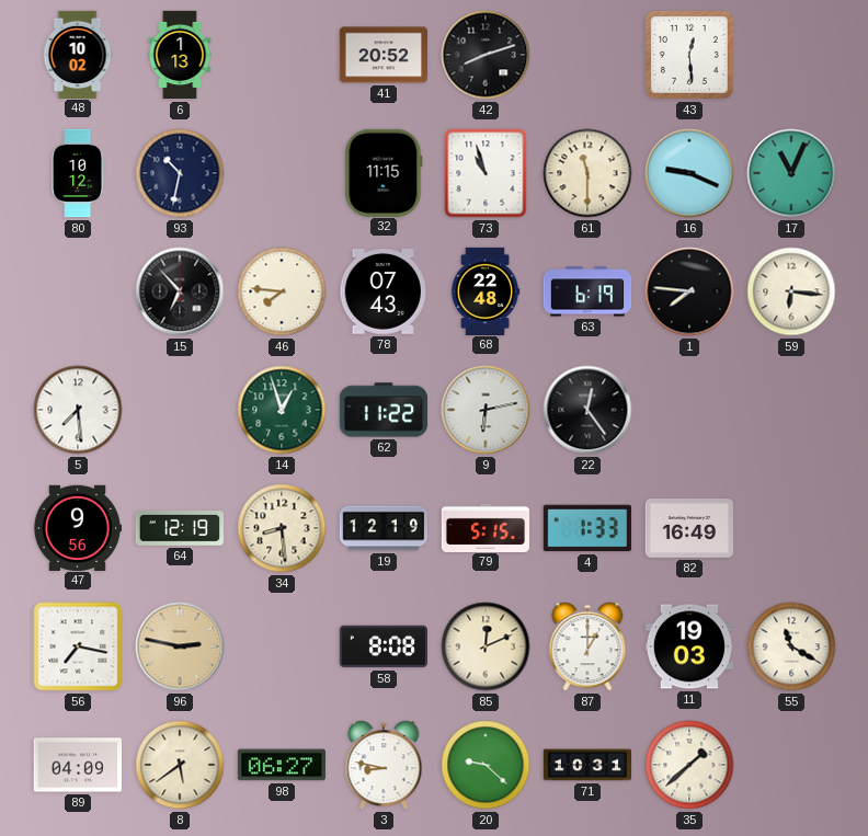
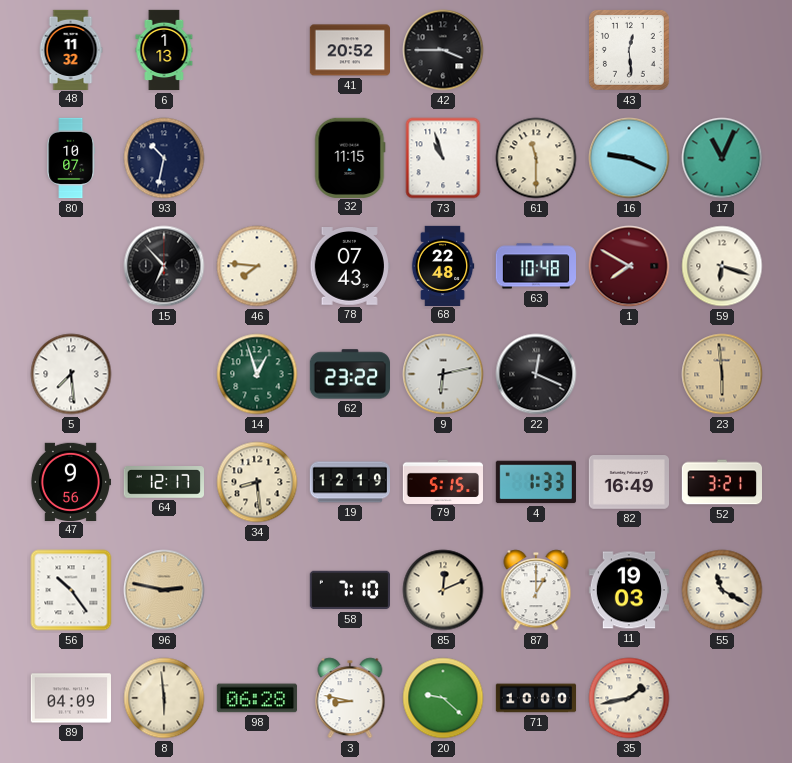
48: 10:02 -> 11:32
42: 8:12 -> 3:45
80: 10:12 -> 10:07
63: 6:19 -> 10:48
1: 7:46 -> 7:50
1 dial: black -> burgundy
59: 6:16 -> 6:18
62: 11:22 -> 23:22
22: 12:24 -> 12:19
23: none -> 5:59
64: 12:19 -> 12:17
52: none -> 3:21
56: 7:17 -> 10:24
58: 8:08 -> 7:10
8: 5:39 -> 5:59
98: 06:27 -> 06:28
71: 10:31 -> 10:00
35: 1:38 -> 1:43
